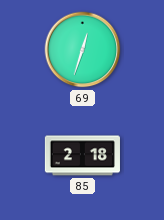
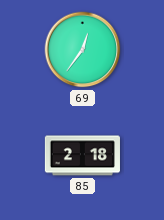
69: 12:33 -> 12:36
